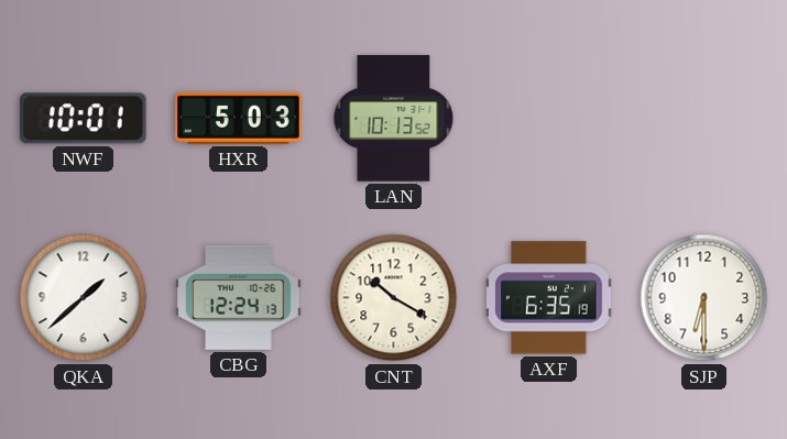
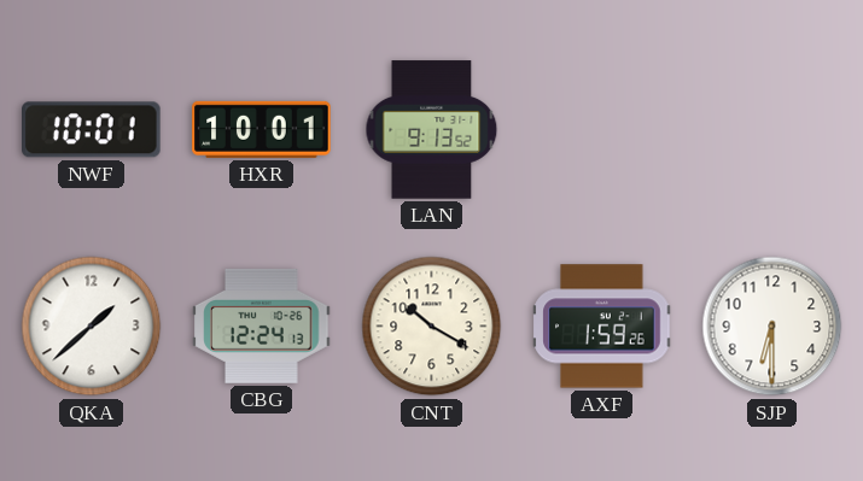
HXR: 5:03 -> 10:01
LAN: 10:13 -> 9:13
AXF: 6:35 -> 1:59
